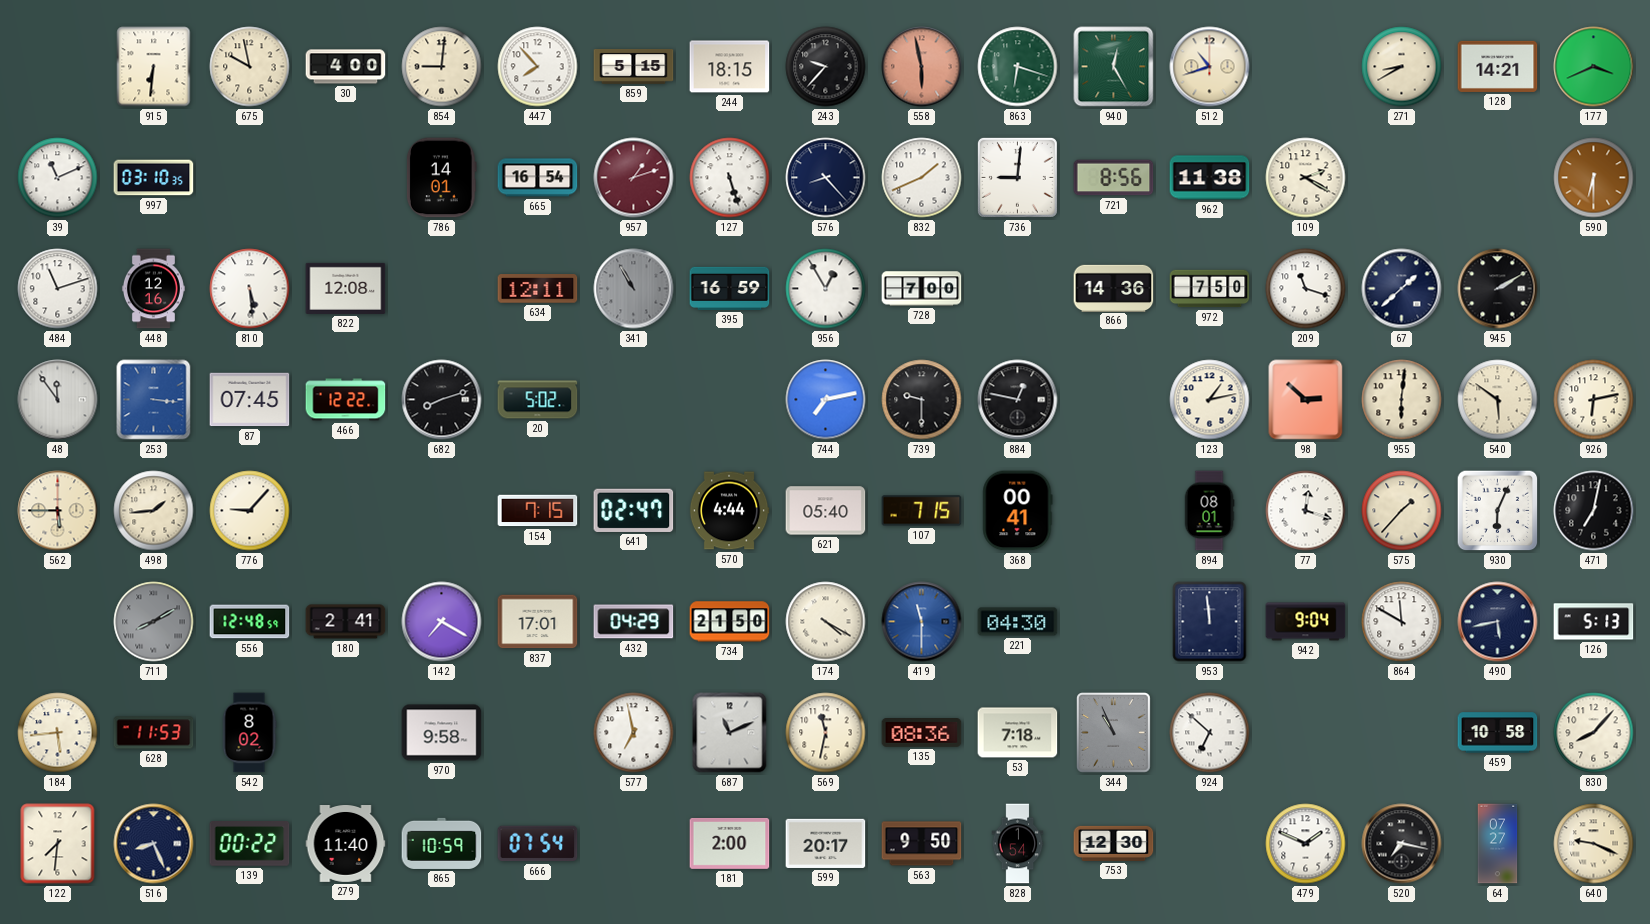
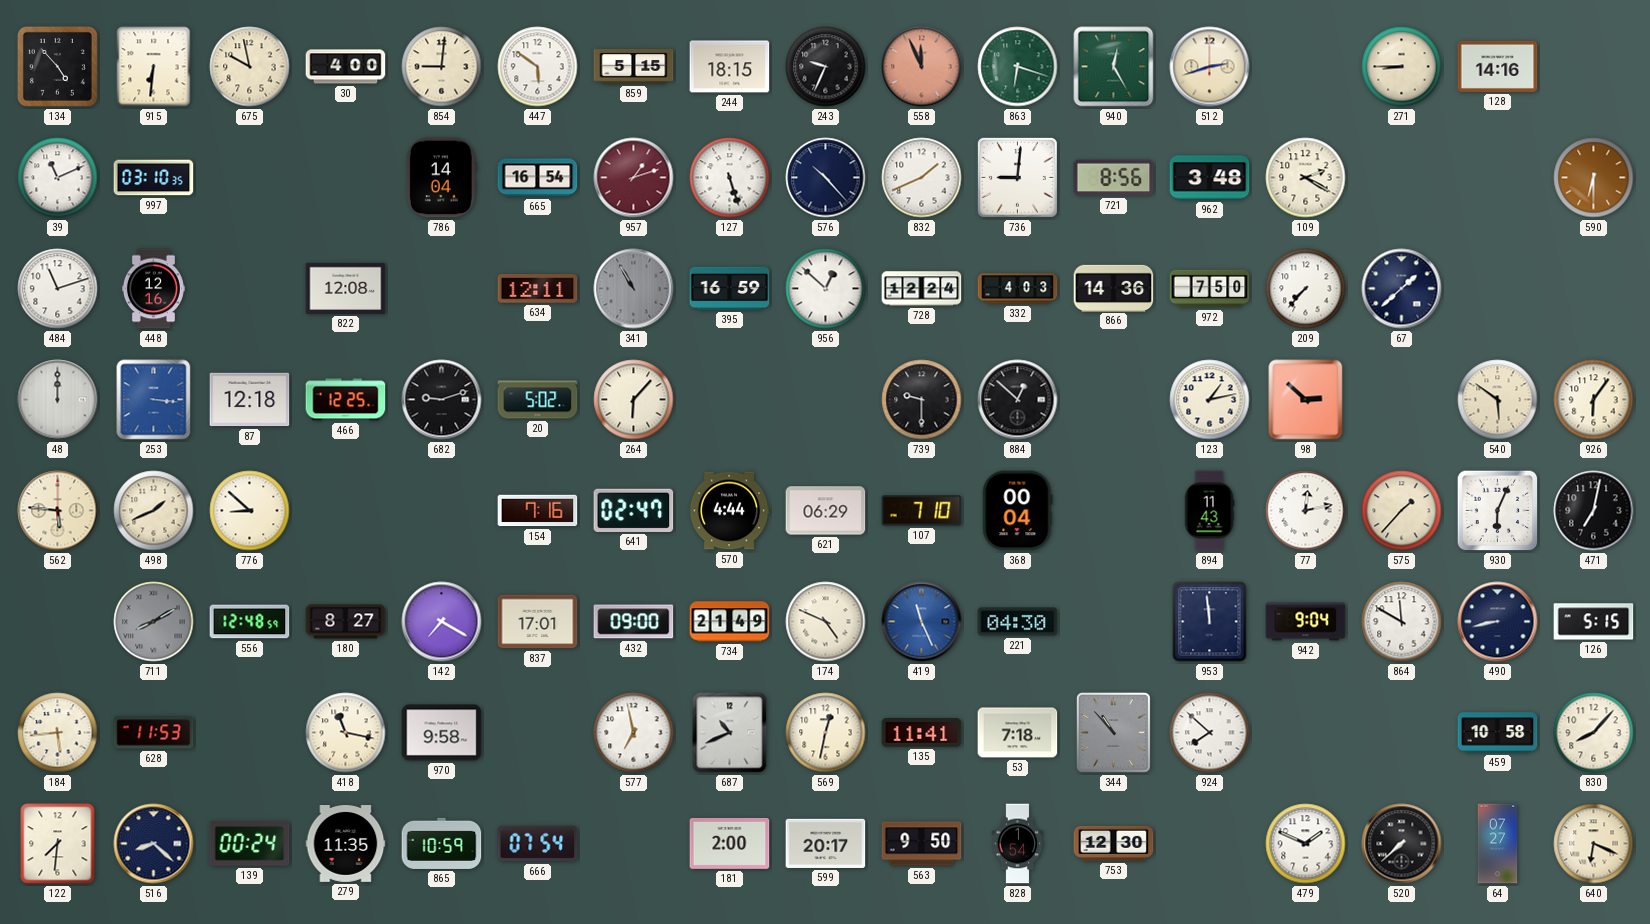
134: none -> 4:53
447: 7:53 -> 5:51
243: 9:37 -> 9:34
558: 5:58 -> 11:56
512: 10:42 -> 2:42
271: 8:40 -> 8:45
128: 14:21 -> 14:16
177: 3:41 -> none
786: 14:01 -> 14:04
576: 8:23 -> 10:23
962: 11:38 -> 3:48
810: 5:29 -> none
956: 12:55 -> 12:52
728: 7:00 -> 12:24
332: none -> 4:03
209: 11:18 -> 7:37
945: 2:10 -> none
48: 11:54 -> 12:00
87: 07:45 -> 12:18
466: 12:22 -> 12:25
682: 8:12 -> 9:12
264: none -> 6:07
744: 7:13 -> none
884: 12:47 -> 12:52
955: 6:01 -> none
926: 6:13 -> 6:06
562: 5:45 -> 5:46
498: 1:44 -> 1:41
776: 9:07 -> 8:52
154: 7:15 -> 7:16
621: 05:40 -> 06:29
107: 7:15 -> 7:10
368: 00:41 -> 00:04
894: 08:01 -> 11:43
77: 12:18 -> 12:13
180: 2:41 -> 8:27
432: 04:29 -> 09:00
734: 21:50 -> 21:49
174: 4:20 -> 4:49
419: 11:30 -> 11:26
490: 5:43 -> 8:43
126: 5:13 -> 5:15
542: 8:02 -> none
418: none -> 11:17
687: 11:11 -> 10:41
569: 11:32 -> 12:32
135: 08:36 -> 11:41
344: 10:56 -> 10:53
924: 6:52 -> 7:52
516: 8:26 -> 8:22
139: 00:22 -> 00:24
279: 11:40 -> 11:35
520: 7:17 -> 7:38
640: 9:19 -> 6:19
